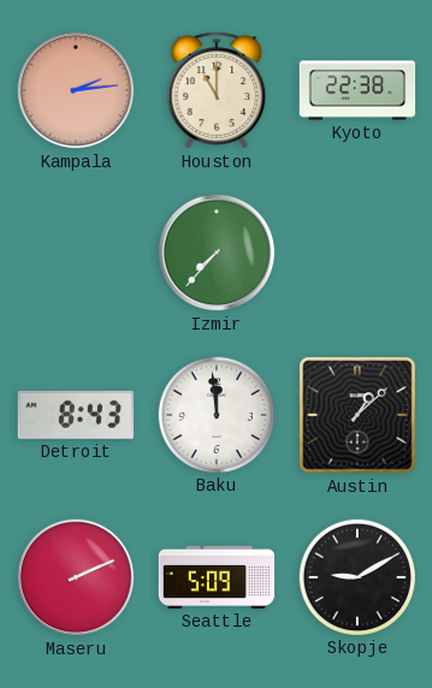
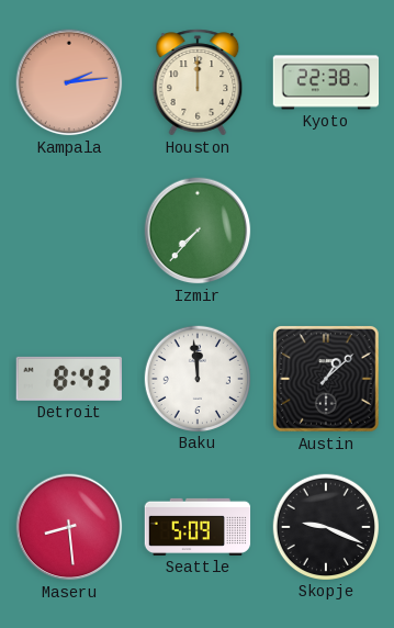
Houston: 11:00 -> 12:00
Maseru: 2:11 -> 8:29
Skopje: 9:10 -> 9:19
